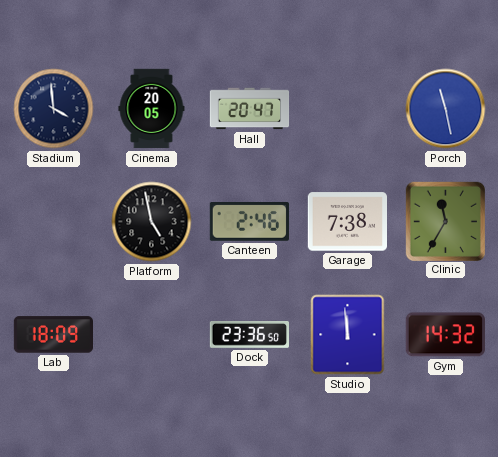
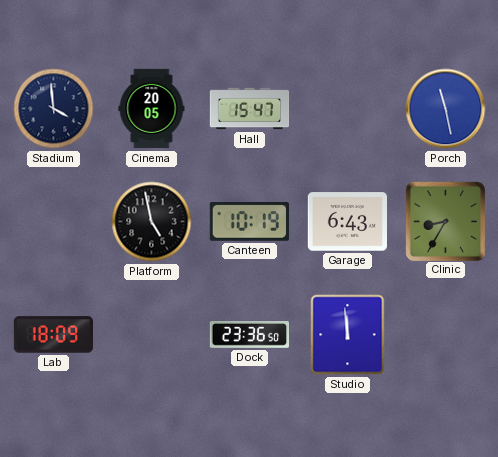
Hall: 20:47 -> 15:47
Canteen: 2:46 -> 10:19
Garage: 7:38 -> 6:43
Clinic: 11:35 -> 8:35
Gym: 14:32 -> none
